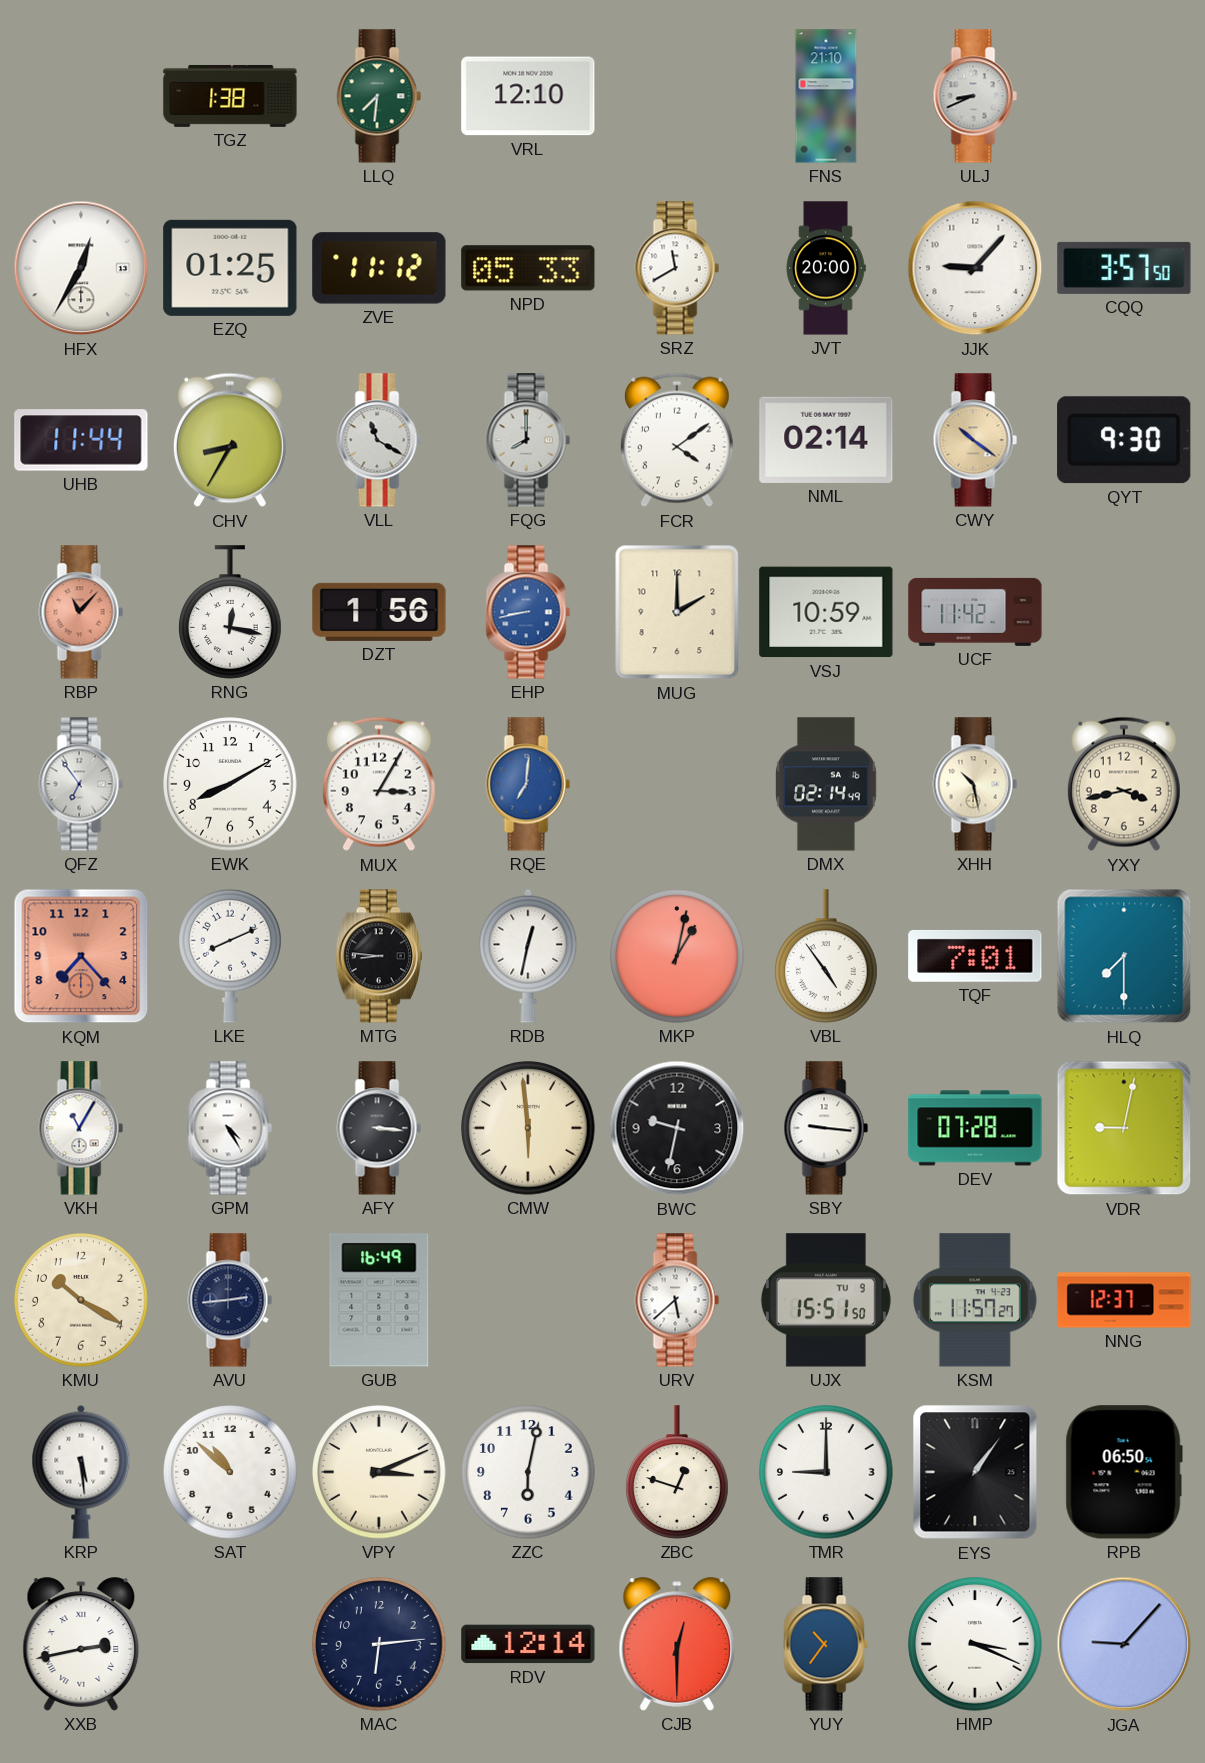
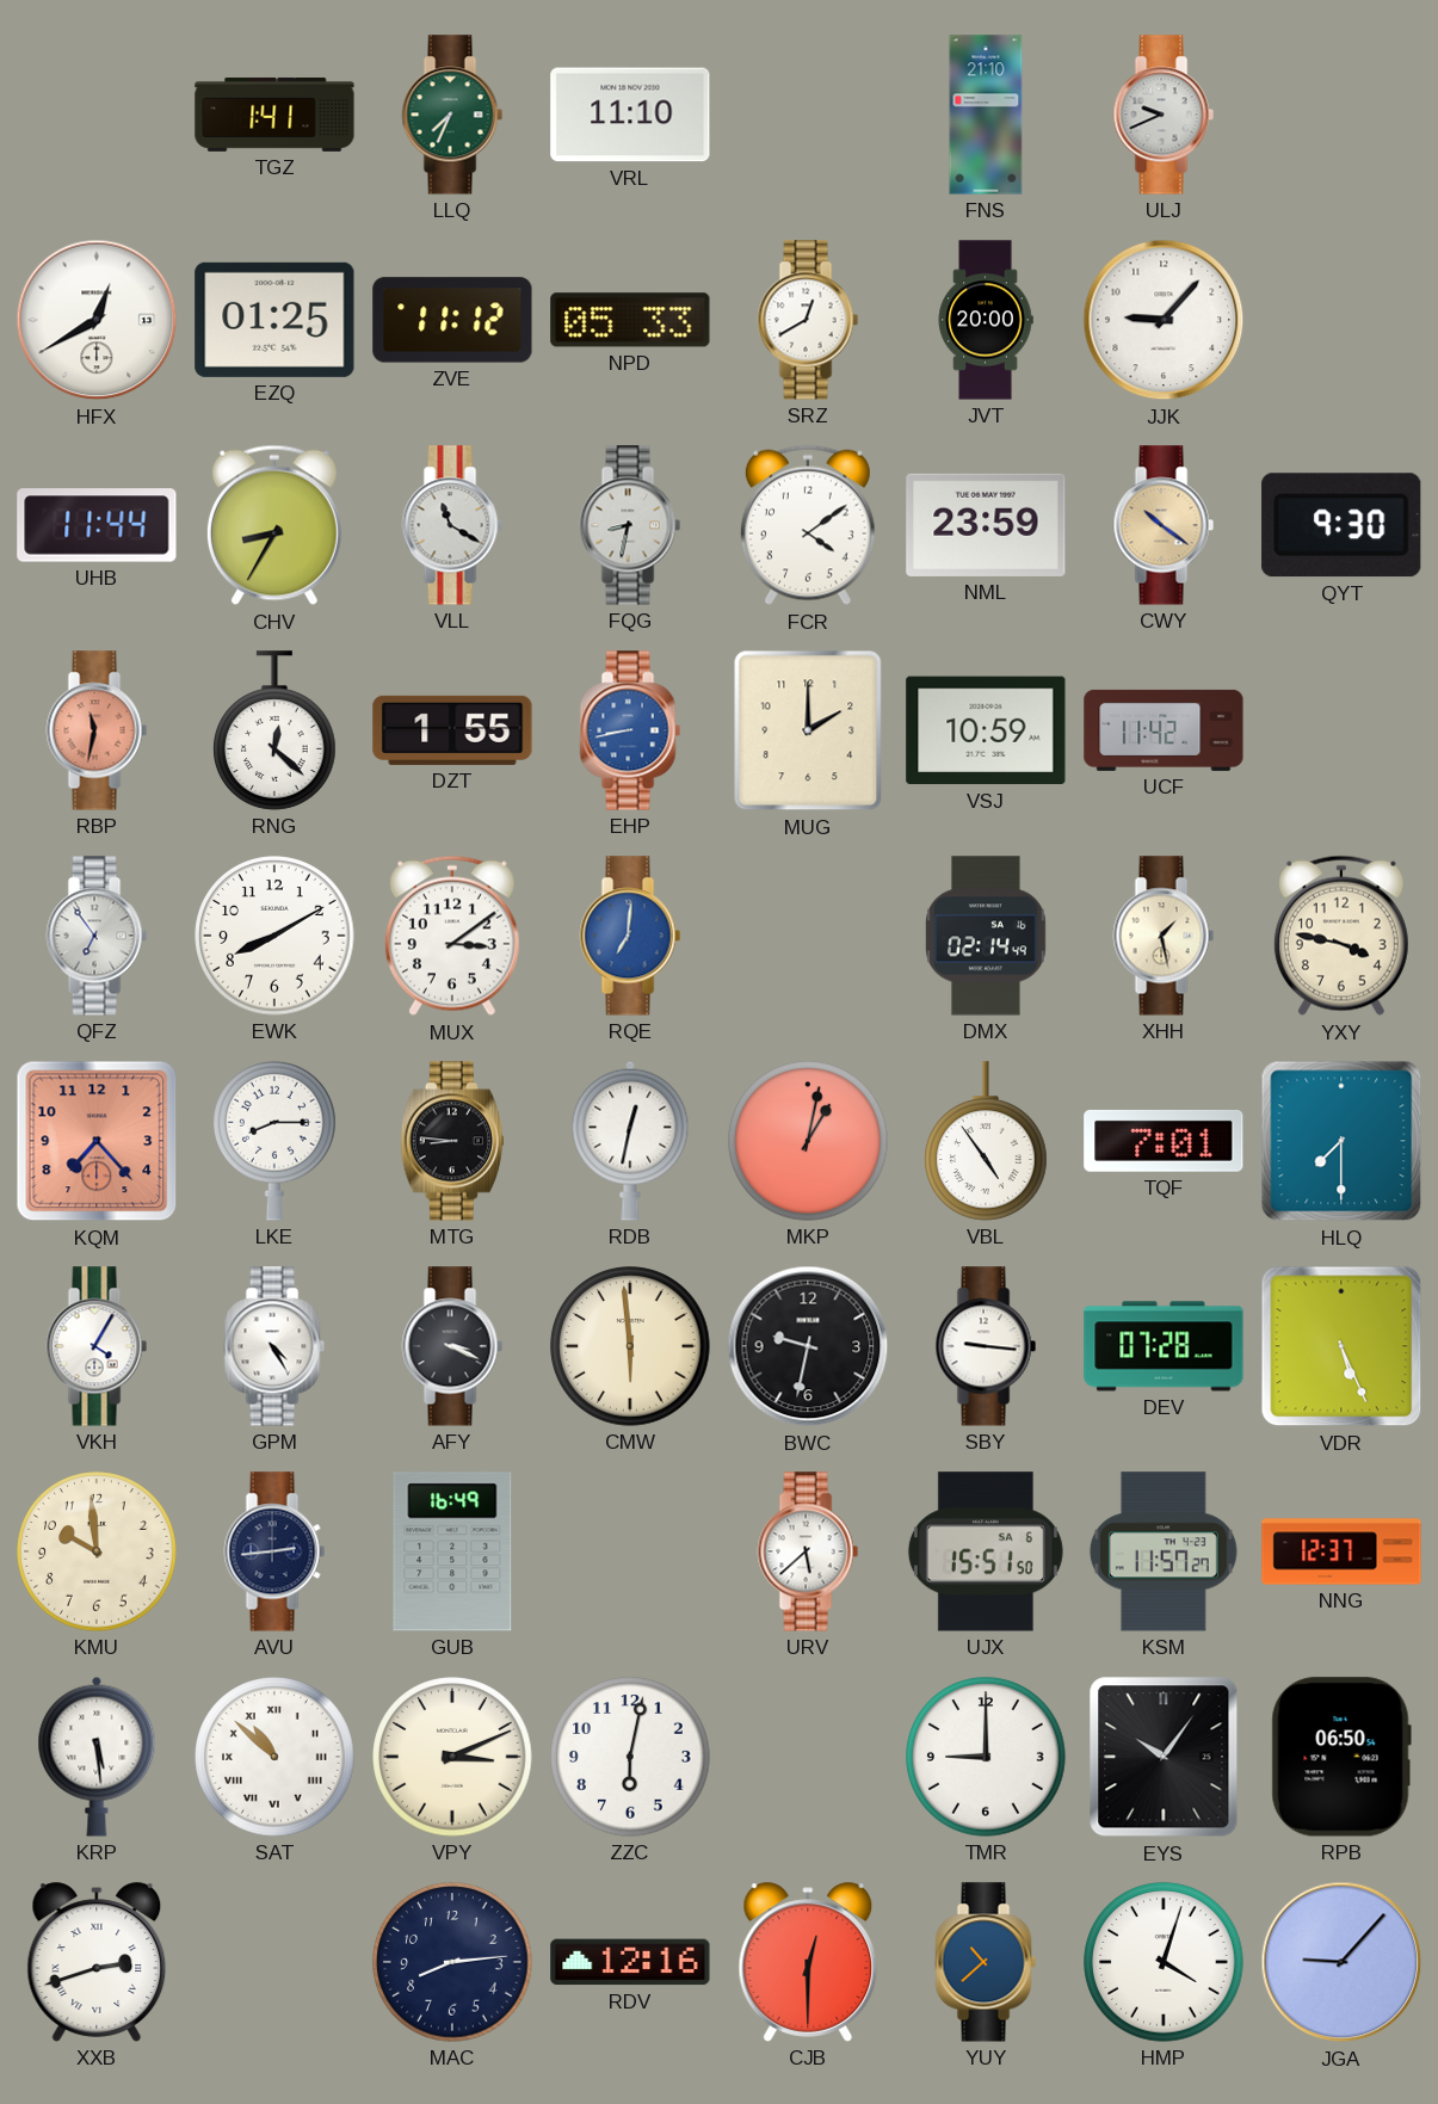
TGZ: 1:38 -> 1:41
LLQ: 7:31 -> 7:34
VRL: 12:10 -> 11:10
ULJ: 8:41 -> 9:41
HFX: 12:35 -> 12:40
SRZ: 11:40 -> 12:40
CQQ: 3:57 -> none
FQG: 8:00 -> 8:32
NML: 02:14 -> 23:59
RBP: 11:07 -> 11:32
RNG: 12:17 -> 12:22
DZT: 1:56 -> 1:55
MUX: 3:05 -> 3:09
XHH: 10:28 -> 1:28
YXY: 3:43 -> 3:47
LKE: 8:11 -> 8:15
VKH: 11:05 -> 4:05
AFY: 3:16 -> 3:19
VDR: 9:02 -> 5:26
KMU: 10:20 -> 9:59
UJX date: TU 9 -> SA 6
SAT numerals: Arabic -> Roman
ZBC: 12:48 -> none
EYS: 1:06 -> 10:06
XXB: 2:43 -> 2:42
MAC: 6:14 -> 8:14
RDV: 12:14 -> 12:16
YUY: 10:36 -> 10:38
HMP: 3:19 -> 4:03
